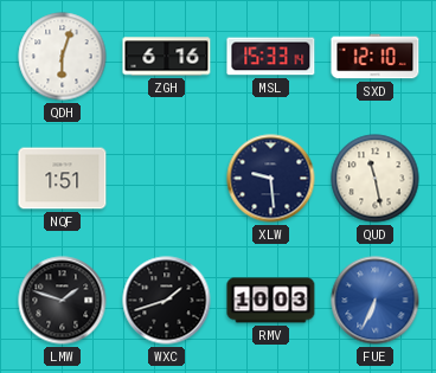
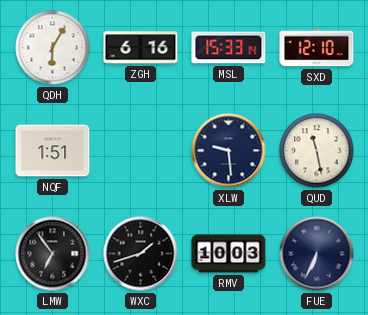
QDH: 6:03 -> 6:05
LMW: 1:48 -> 6:54
FUE dial: blue -> navy
